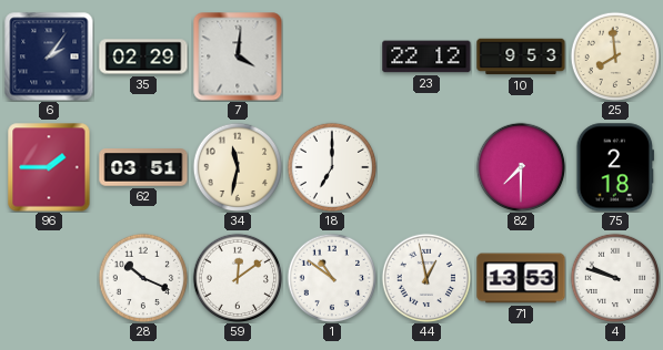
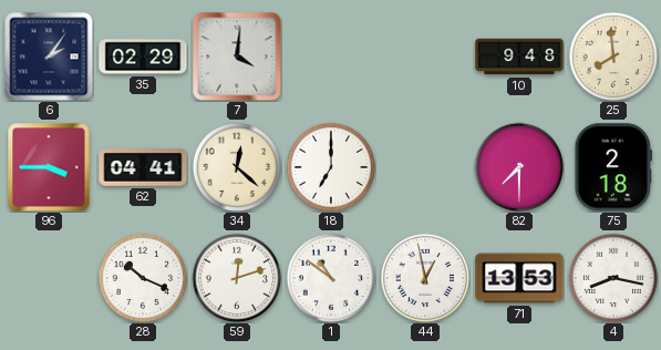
23: 22:12 -> none
10: 9:53 -> 9:48
96: 1:45 -> 3:45
62: 03:51 -> 04:41
34: 11:32 -> 12:22
59: 12:09 -> 12:12
4: 9:48 -> 8:17
